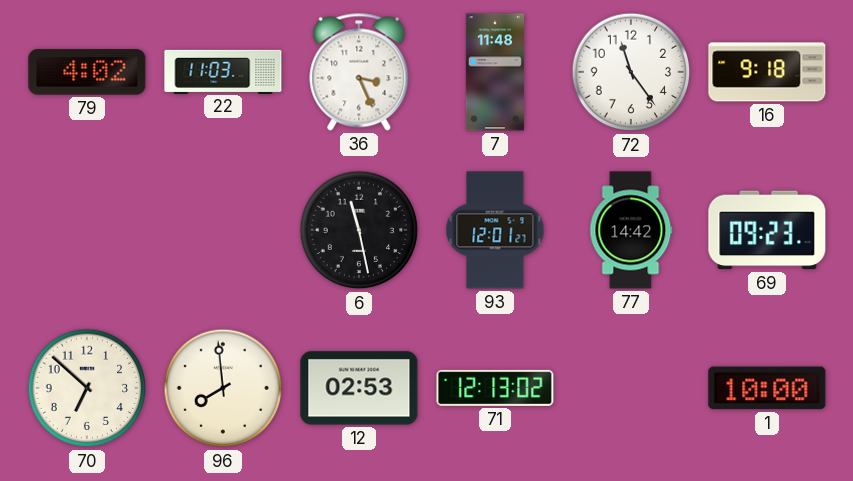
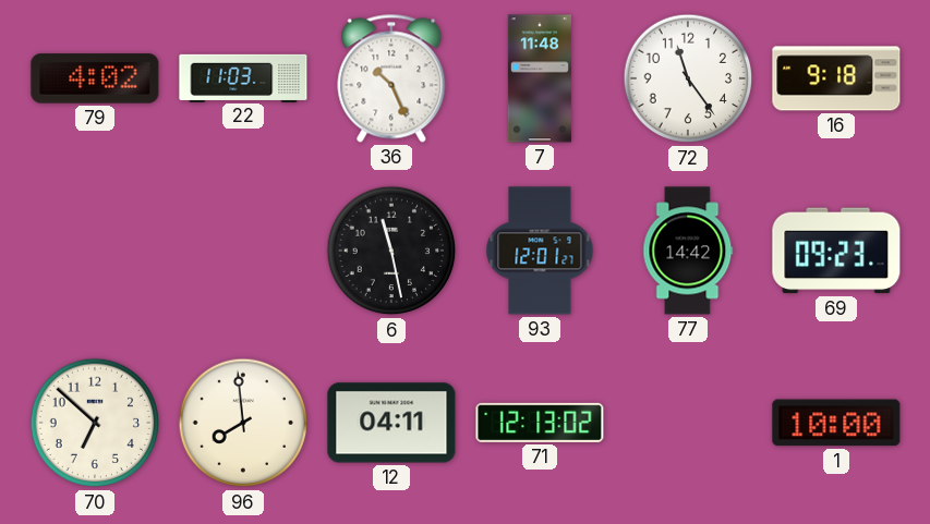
36: 3:26 -> 10:26
12: 02:53 -> 04:11
